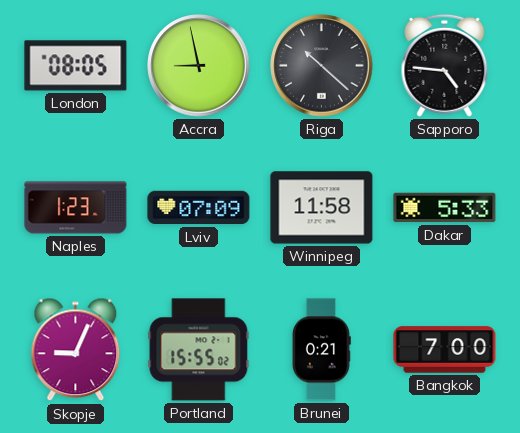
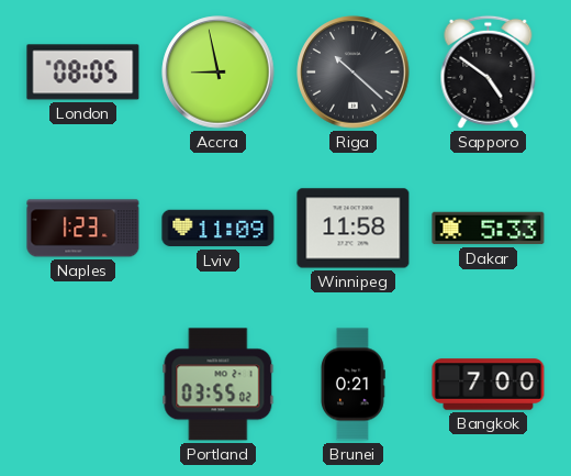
Sapporo: 4:46 -> 4:51
Lviv: 07:09 -> 11:09
Skopje: 9:04 -> none
Portland: 15:55 -> 03:55
